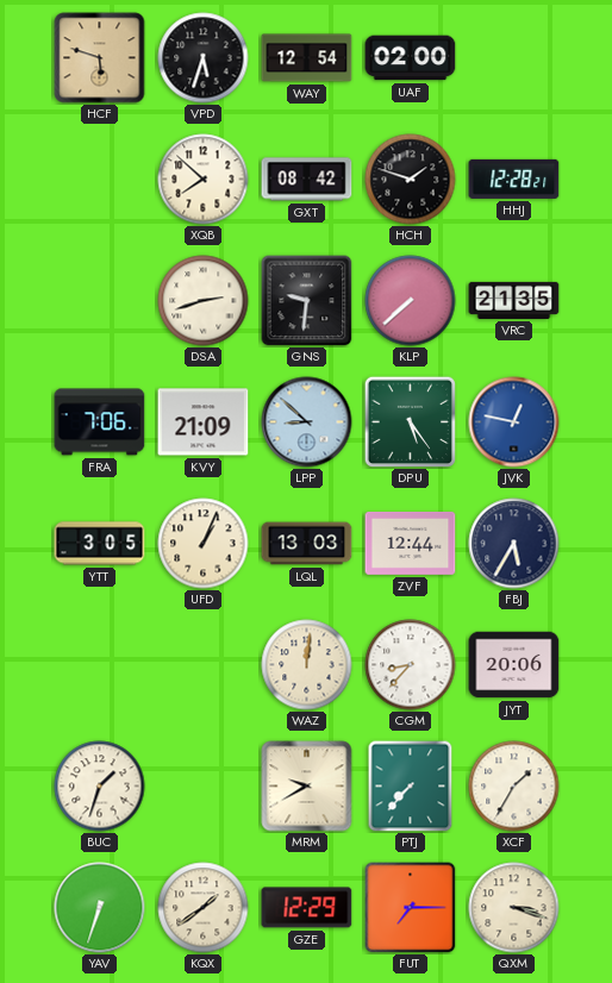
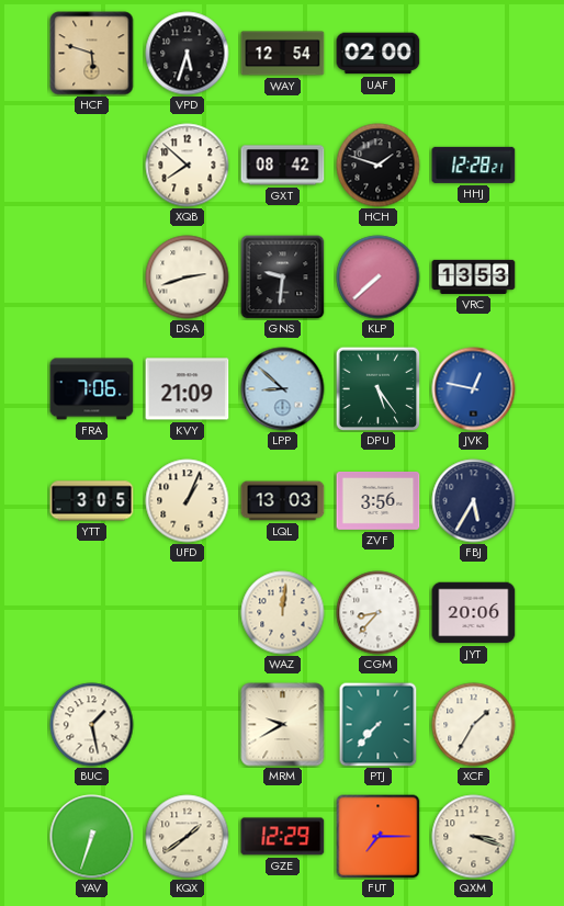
VRC: 21:35 -> 13:53
ZVF: 12:44 -> 3:56
BUC: 1:33 -> 1:28
